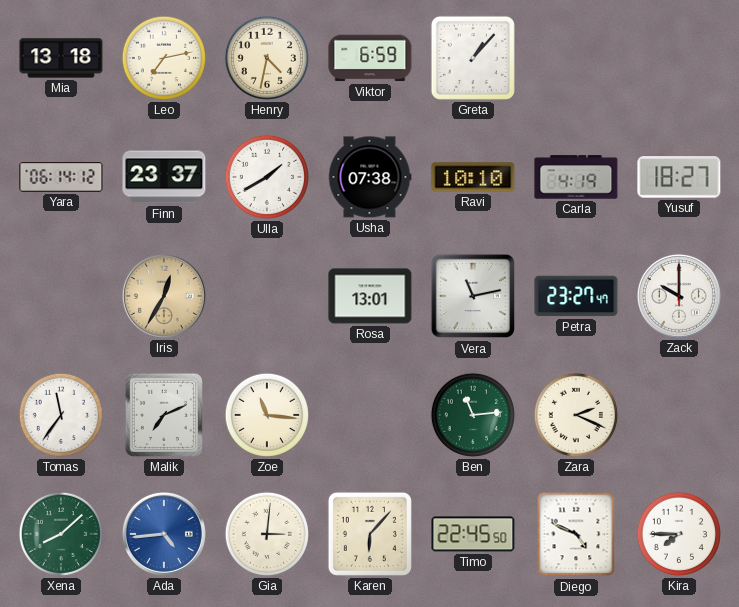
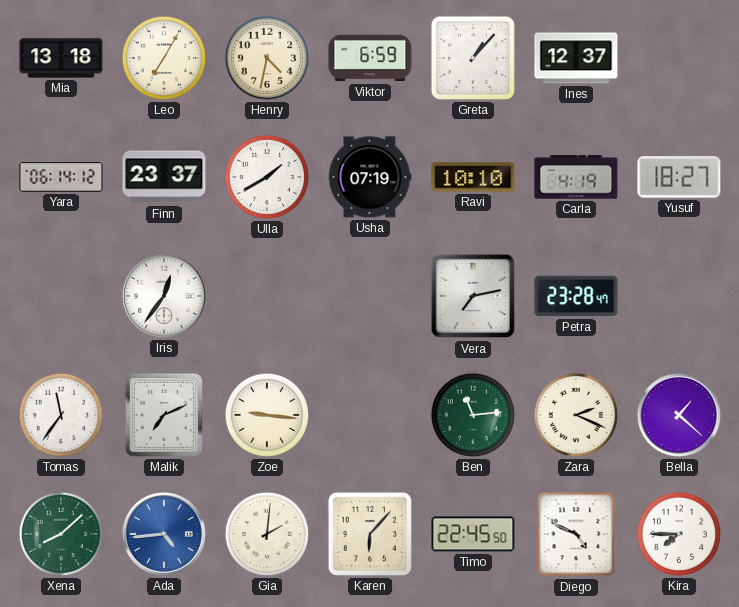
Leo: 7:13 -> 7:05
Ines: none -> 12:37
Usha: 07:38 -> 07:19
Iris: 12:35 -> 12:36
Iris dial: champagne -> white
Rosa: 13:01 -> none
Vera: 11:13 -> 7:13
Petra: 23:27 -> 23:28
Zack: 10:00 -> none
Zoe: 11:16 -> 9:16
Bella: none -> 1:22
Gia: 3:01 -> 2:01
